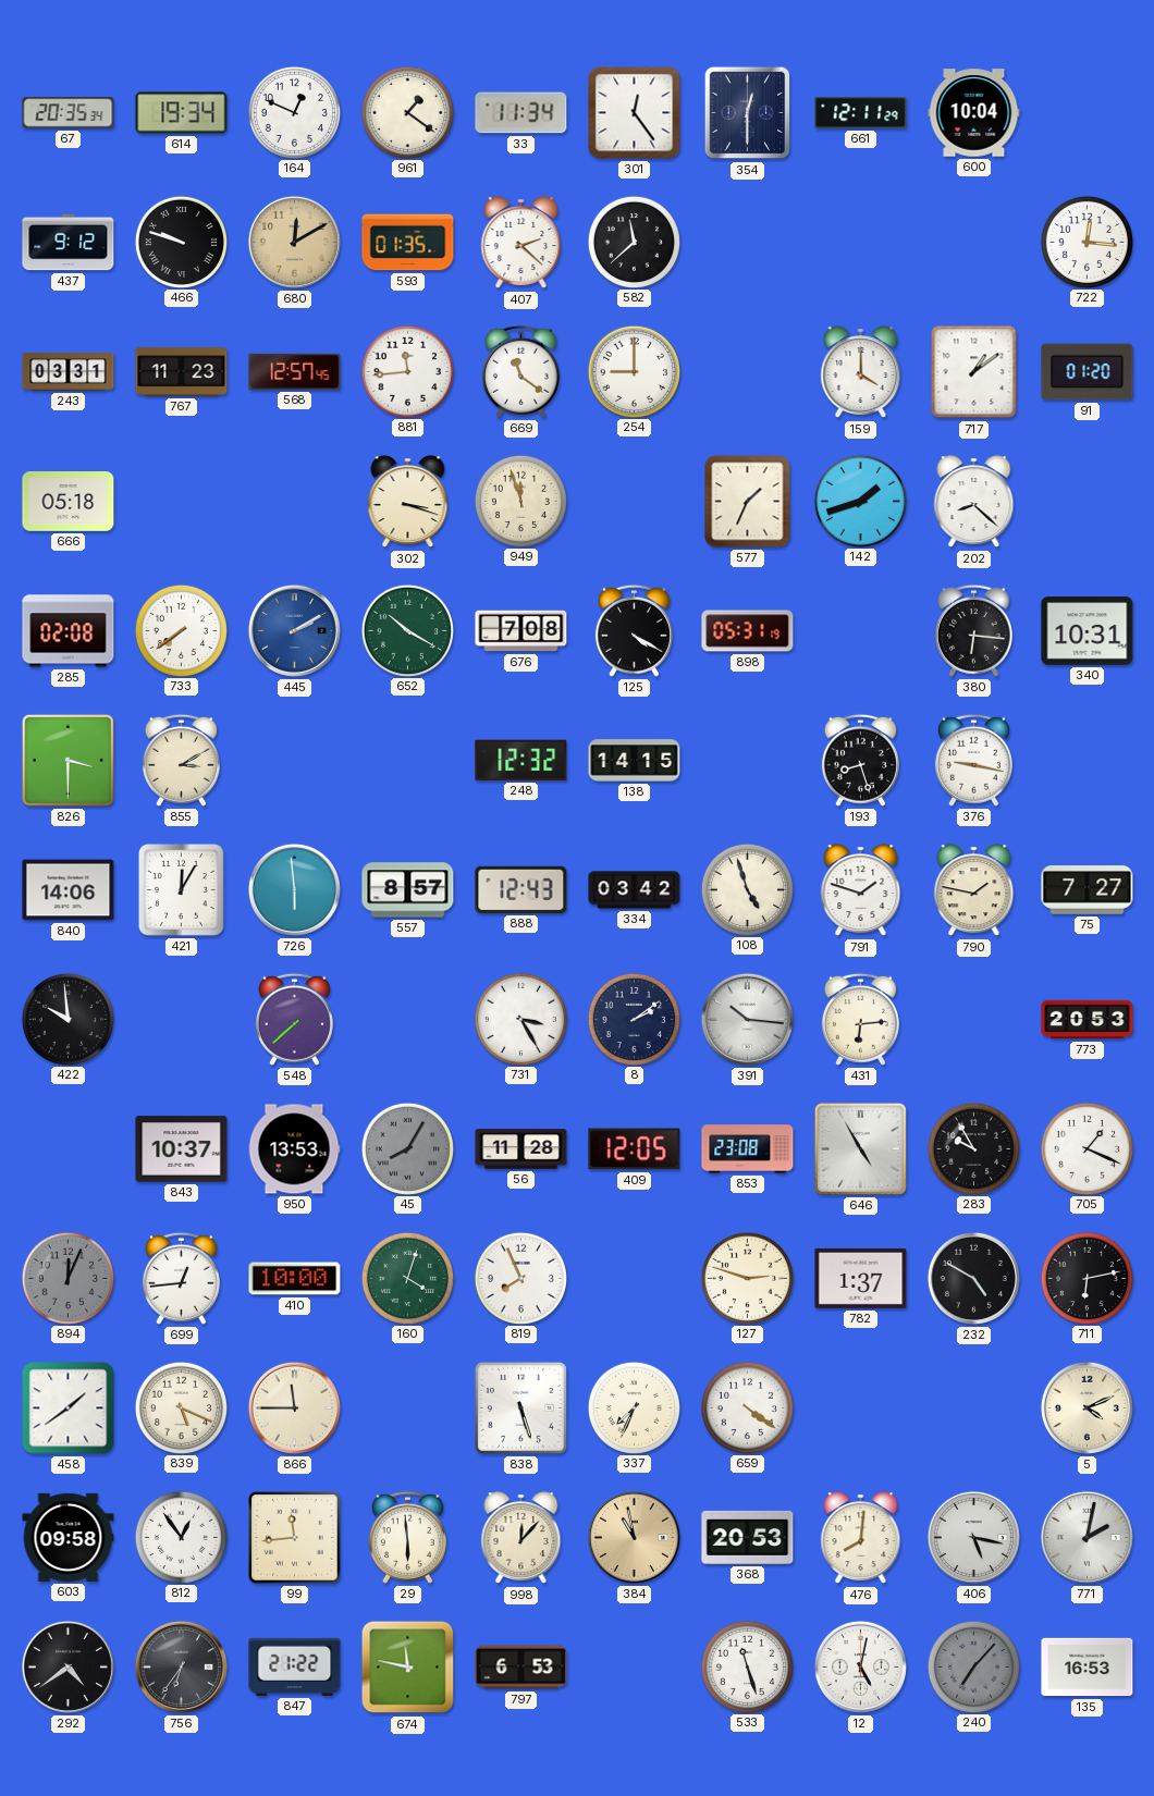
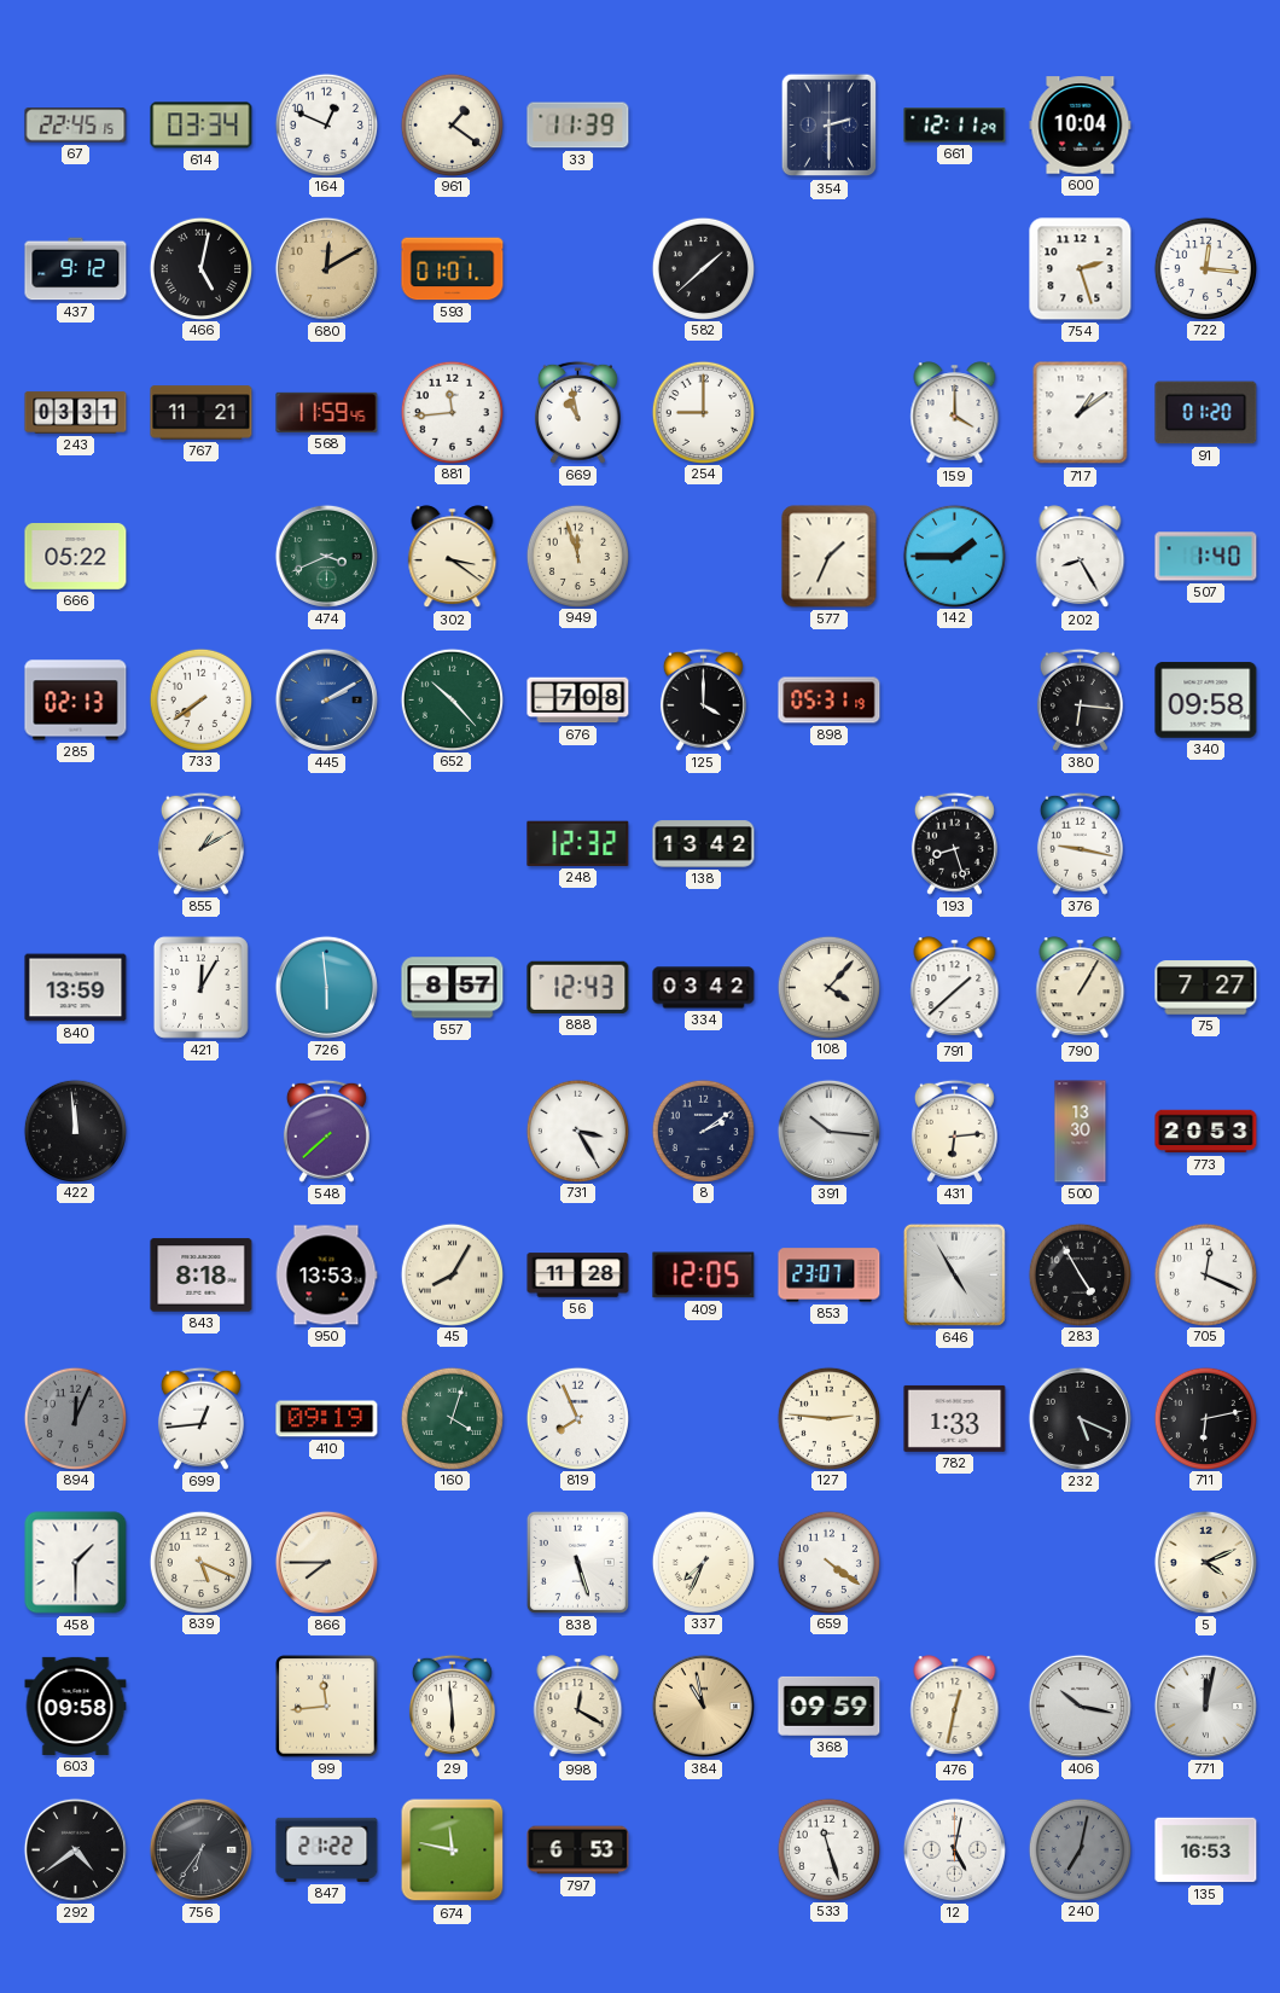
67: 20:35 -> 22:45
614: 19:34 -> 03:34
33: 11:34 -> 11:39
301: 12:24 -> none
354: 12:30 -> 2:30
466: 9:48 -> 5:02
593: 01:35 -> 01:01
407: 2:22 -> none
582: 11:38 -> 1:38
754: none -> 2:27
767: 11:23 -> 11:21
568: 12:57 -> 11:59
669: 11:21 -> 10:58
666: 05:18 -> 05:22
474: none -> 3:41
302: 3:18 -> 3:21
142: 1:42 -> 1:45
202: 8:22 -> 8:25
507: none -> 1:40
285: 02:08 -> 02:13
652: 10:20 -> 10:23
125: 4:20 -> 4:00
340: 10:31 -> 09:58
826: 3:30 -> none
855: 3:10 -> 1:10
138: 14:15 -> 13:42
840: 14:06 -> 13:59
108: 4:57 -> 4:07
791: 1:48 -> 1:38
790: 1:47 -> 1:05
422: 9:59 -> 11:59
500: none -> 13:30
843: 10:37 -> 8:18
45 dial: grey -> cream
853: 23:08 -> 23:07
283: 9:55 -> 4:55
705: 1:19 -> 12:19
410: 10:00 -> 09:19
127: 2:48 -> 2:46
782: 1:37 -> 1:33
232: 4:50 -> 5:19
458: 1:39 -> 1:30
866: 11:45 -> 7:45
812: 12:54 -> none
998: 12:07 -> 12:20
368: 20:53 -> 09:59
476: 8:01 -> 12:32
406: 5:17 -> 10:17
771: 2:02 -> 12:02
240: 7:07 -> 7:02
